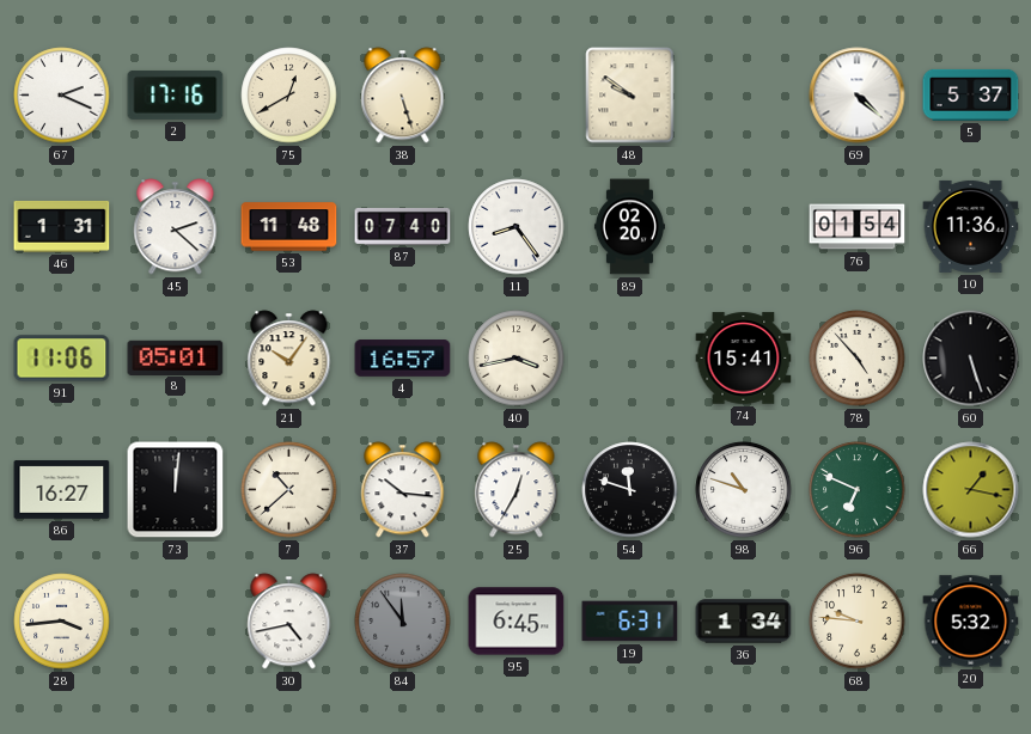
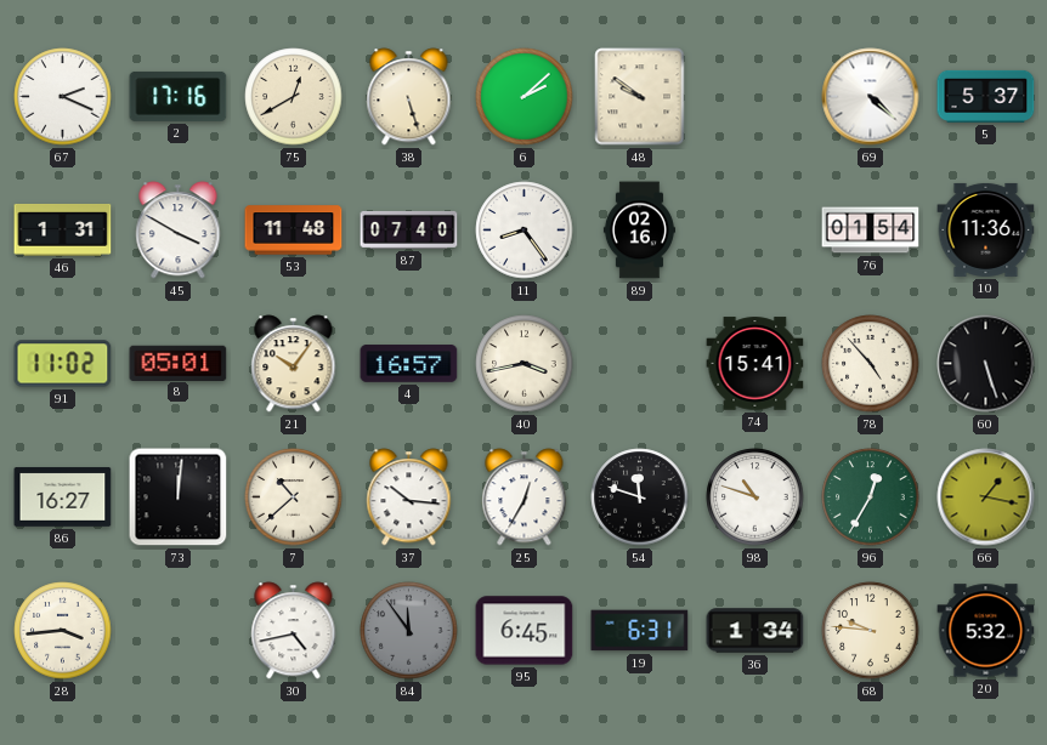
6: none -> 2:08
45: 2:22 -> 3:50
89: 02:20 -> 02:16
91: 11:06 -> 11:02
96: 6:49 -> 12:35
